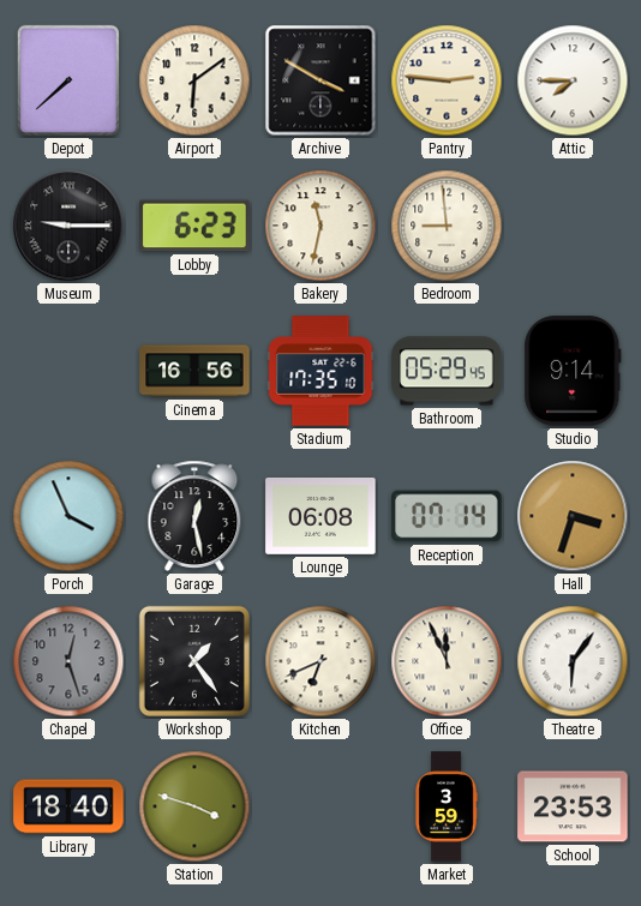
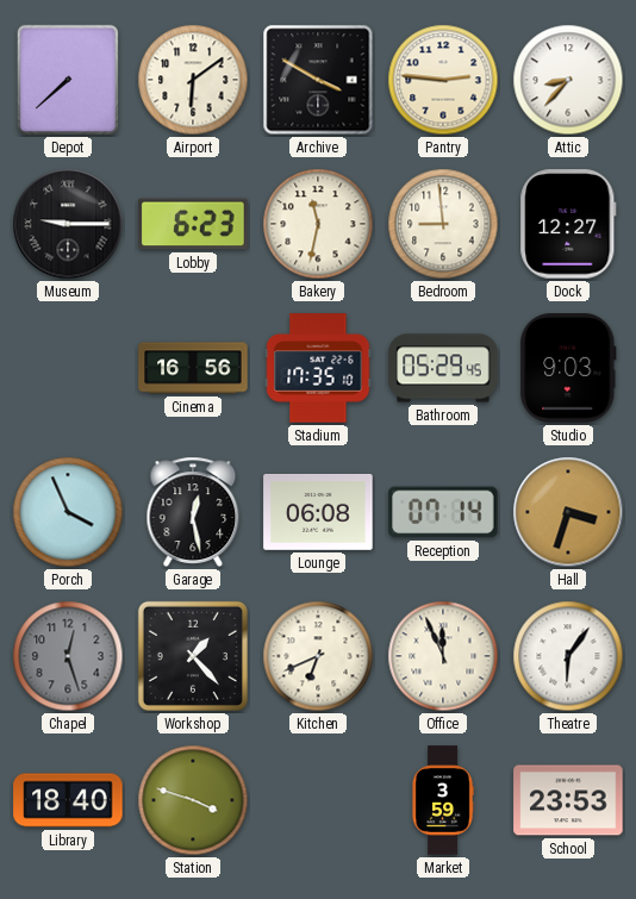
Attic: 7:45 -> 8:37
Dock: none -> 12:27
Studio: 9:14 -> 9:03
Workshop: 1:24 -> 1:23
